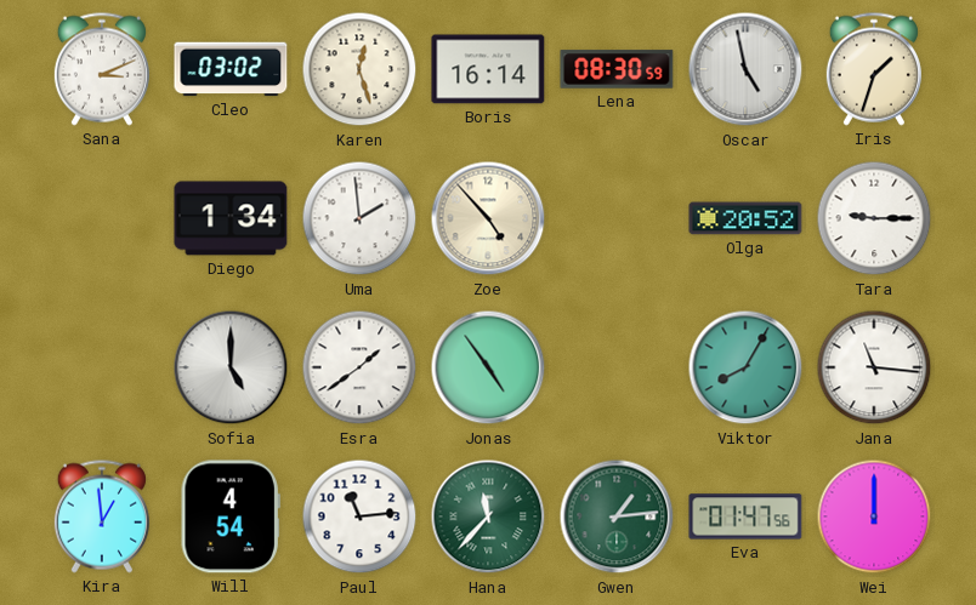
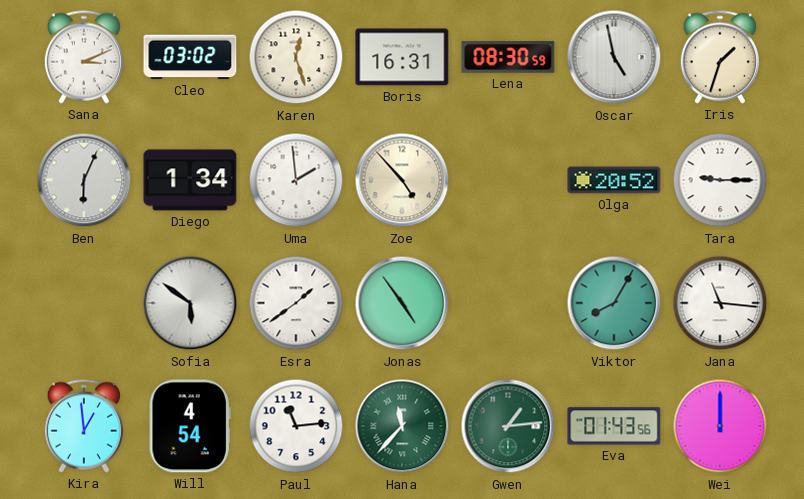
Boris: 16:14 -> 16:31
Ben: none -> 6:04
Sofia: 5:00 -> 5:51
Eva: 01:47 -> 01:43
